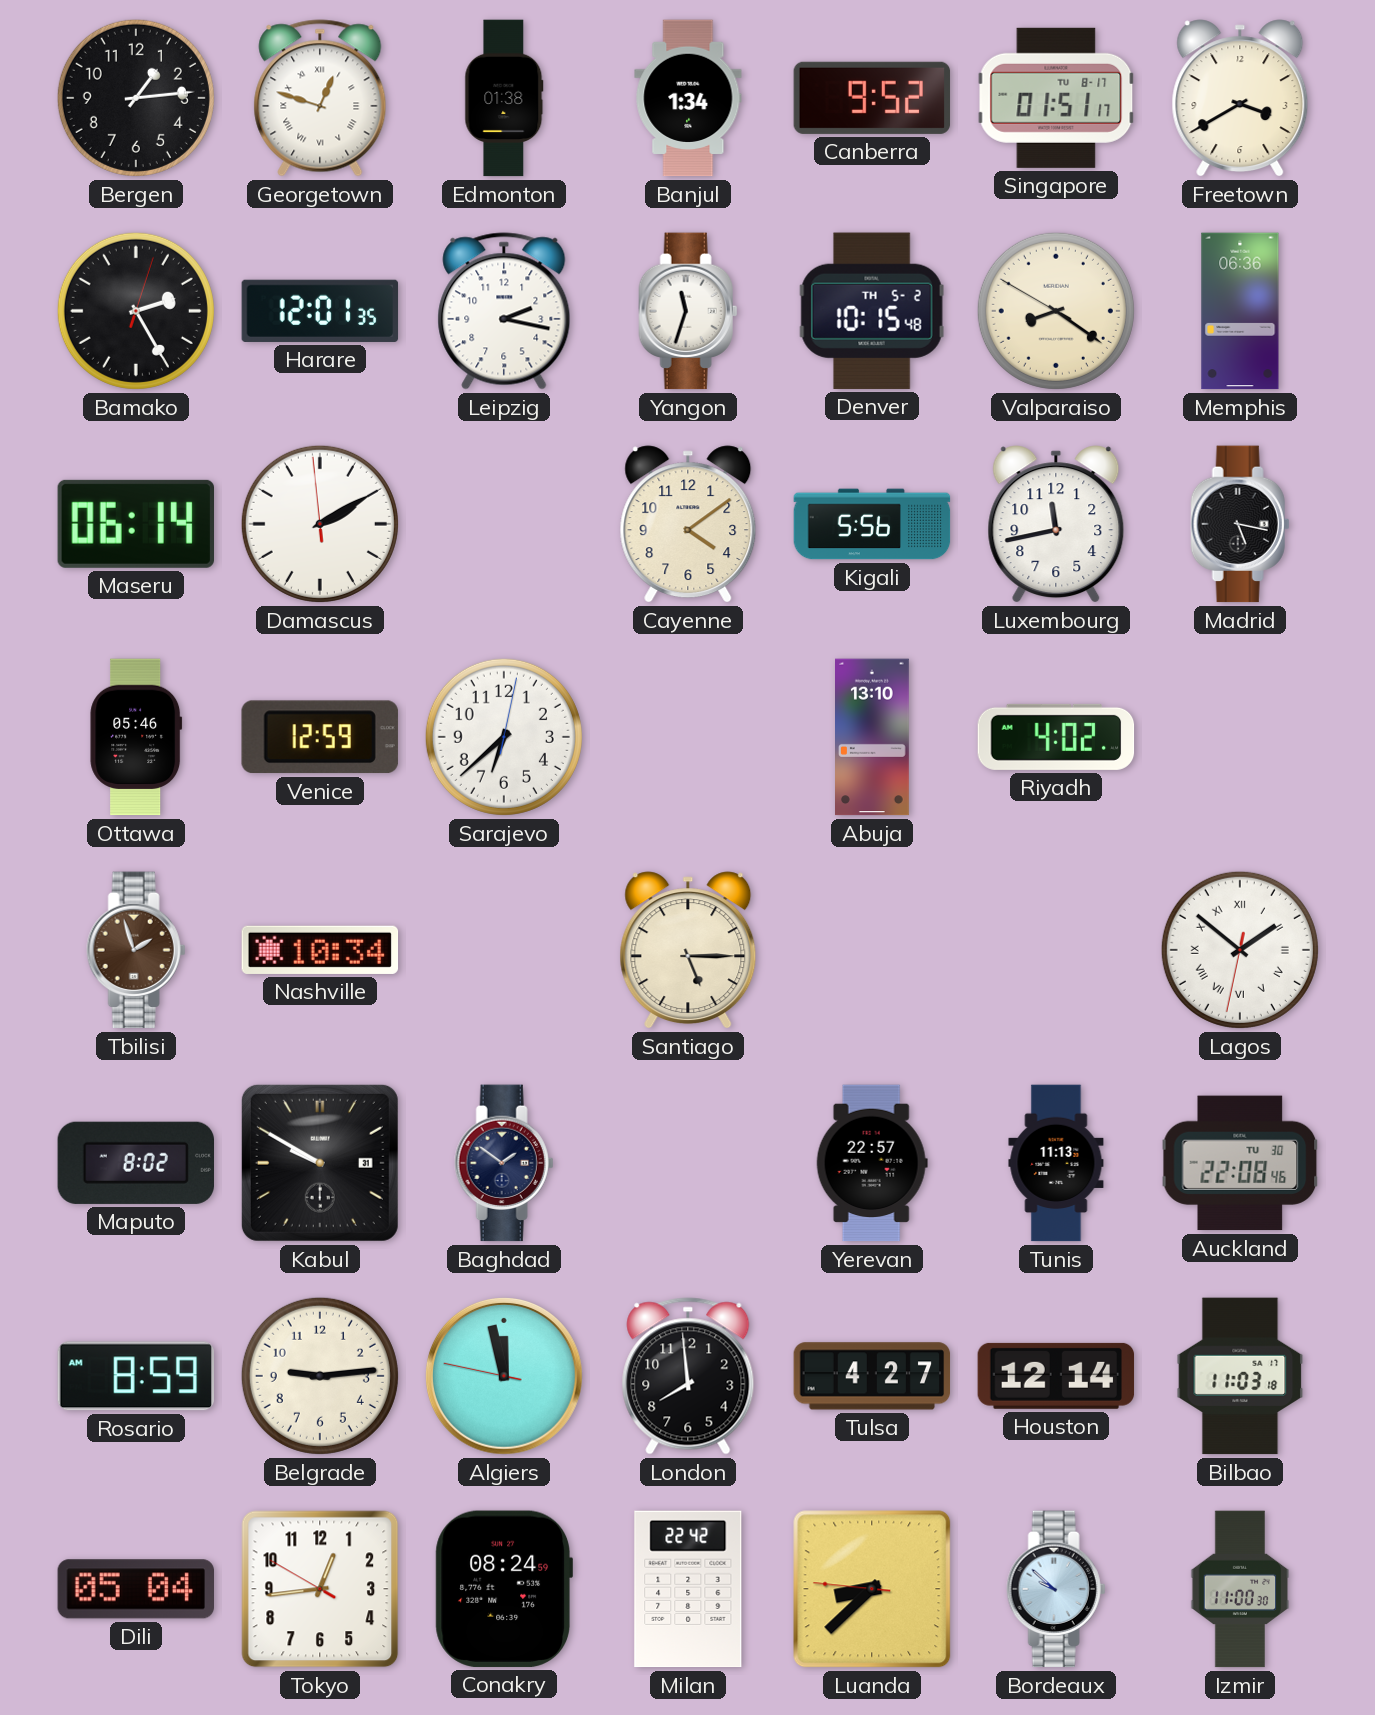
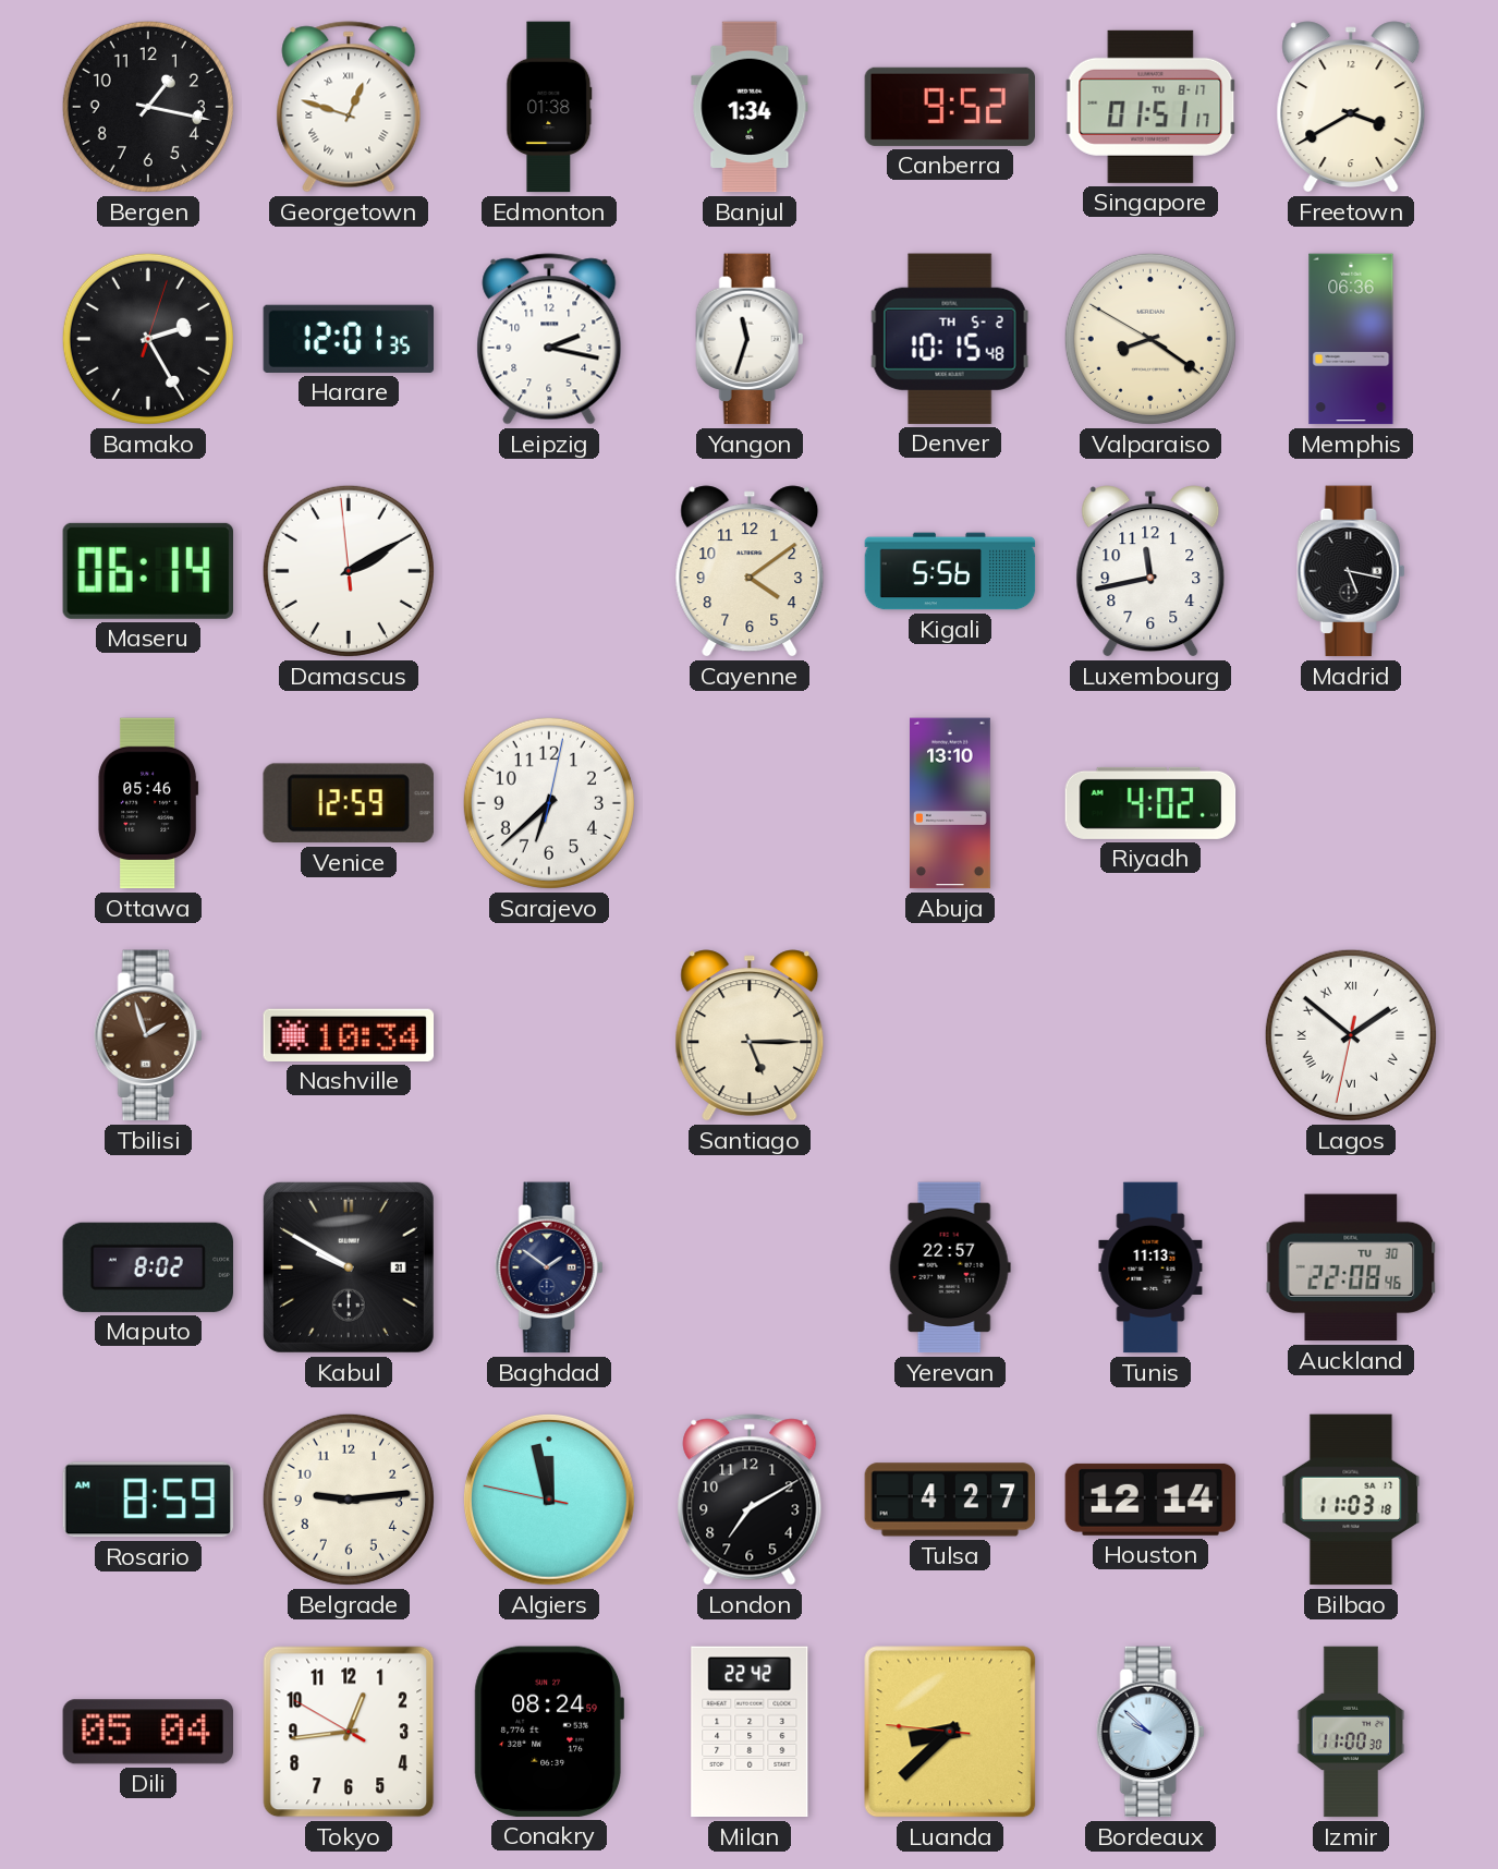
Bergen: 1:14 -> 1:17
London: 7:59 -> 7:10
